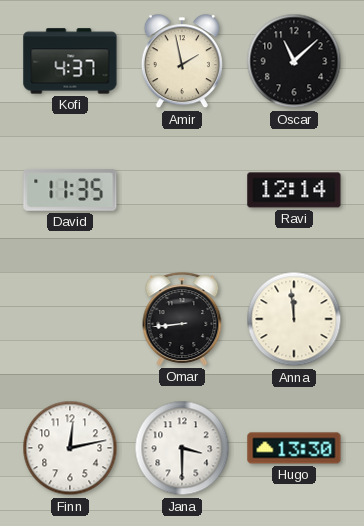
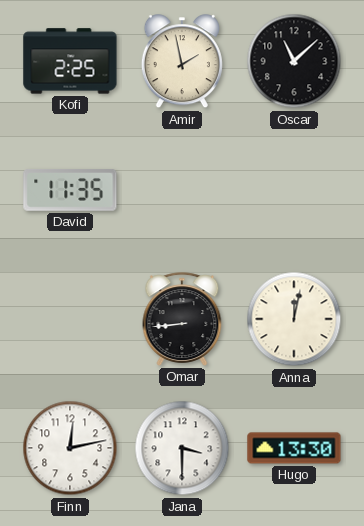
Kofi: 4:37 -> 2:25
Ravi: 12:14 -> none
Anna: 11:59 -> 12:02
